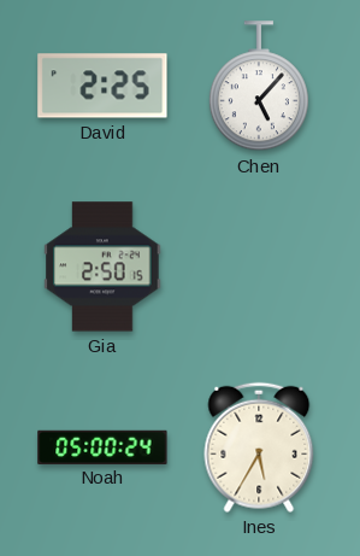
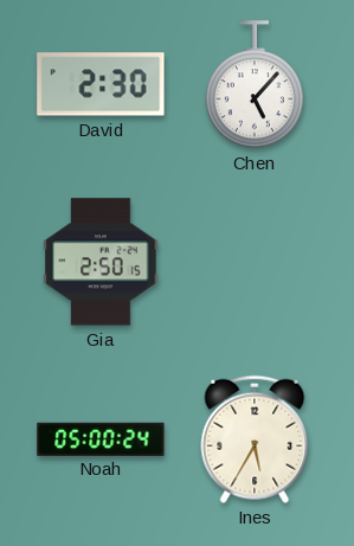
David: 2:25 -> 2:30
